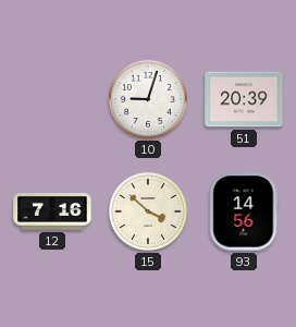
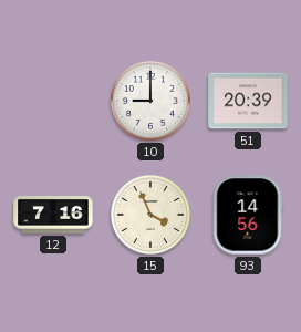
10: 9:03 -> 9:00
15: 3:52 -> 3:56
